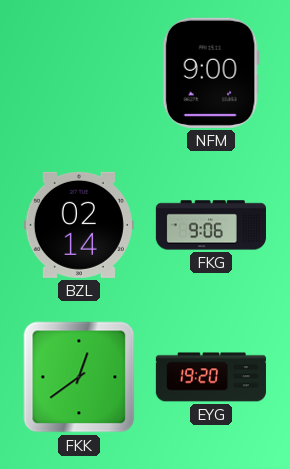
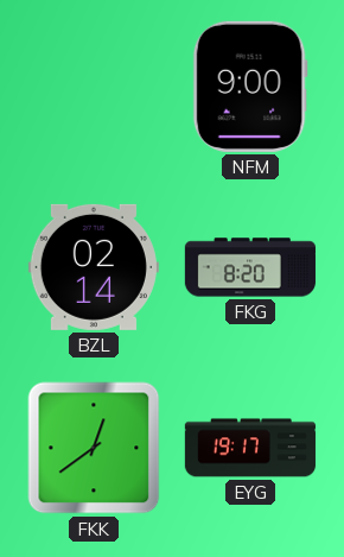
FKG: 9:06 -> 8:20
EYG: 19:20 -> 19:17
